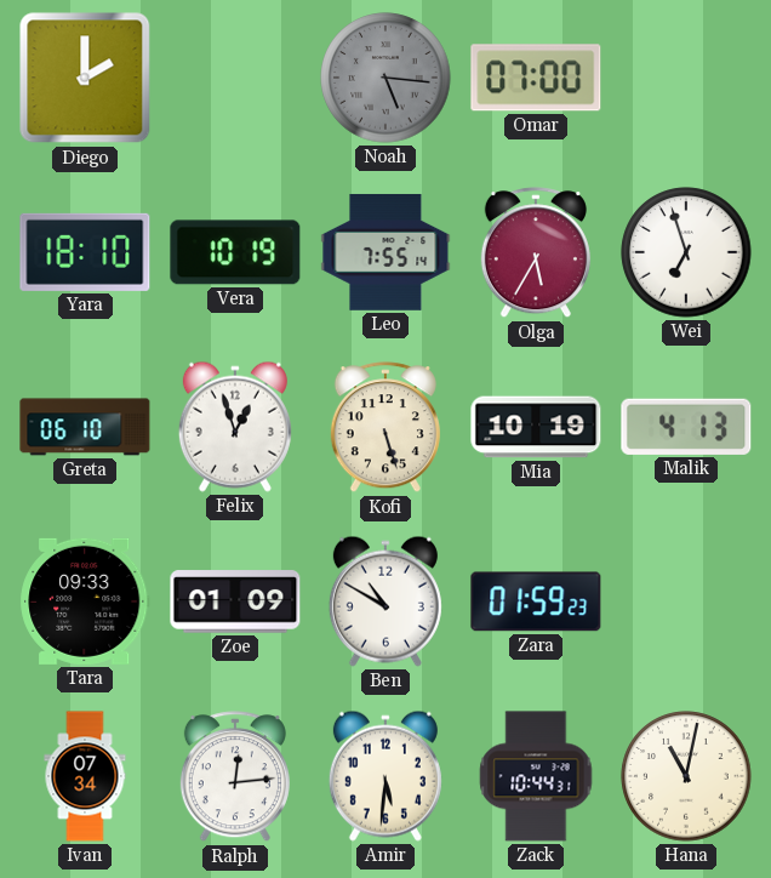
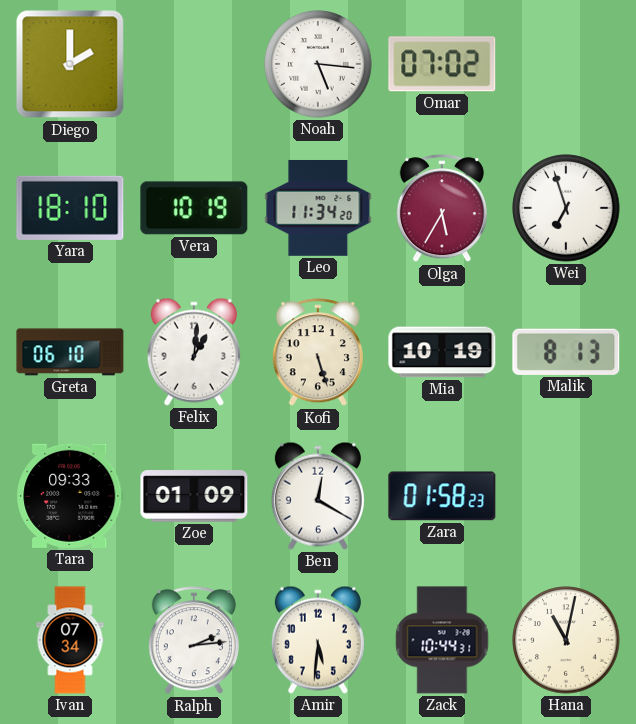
Noah dial: grey -> white
Omar: 07:00 -> 07:02
Leo: 7:55 -> 11:34
Felix: 12:57 -> 1:01
Malik: 4:13 -> 8:13
Ben: 10:50 -> 12:20
Zara: 01:59 -> 01:58
Ralph: 12:14 -> 2:14
